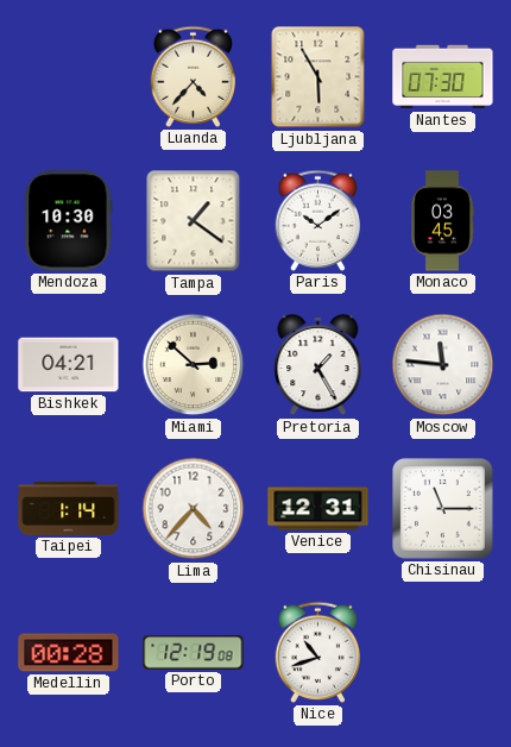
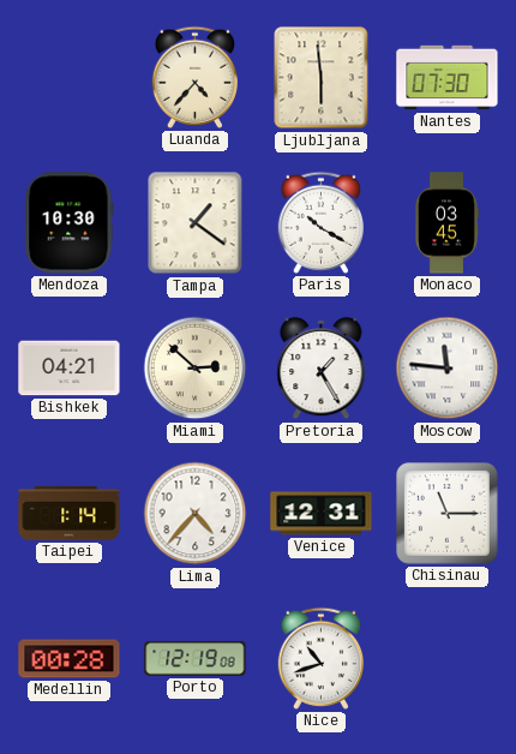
Ljubljana: 5:55 -> 5:59
Paris: 10:09 -> 10:20
